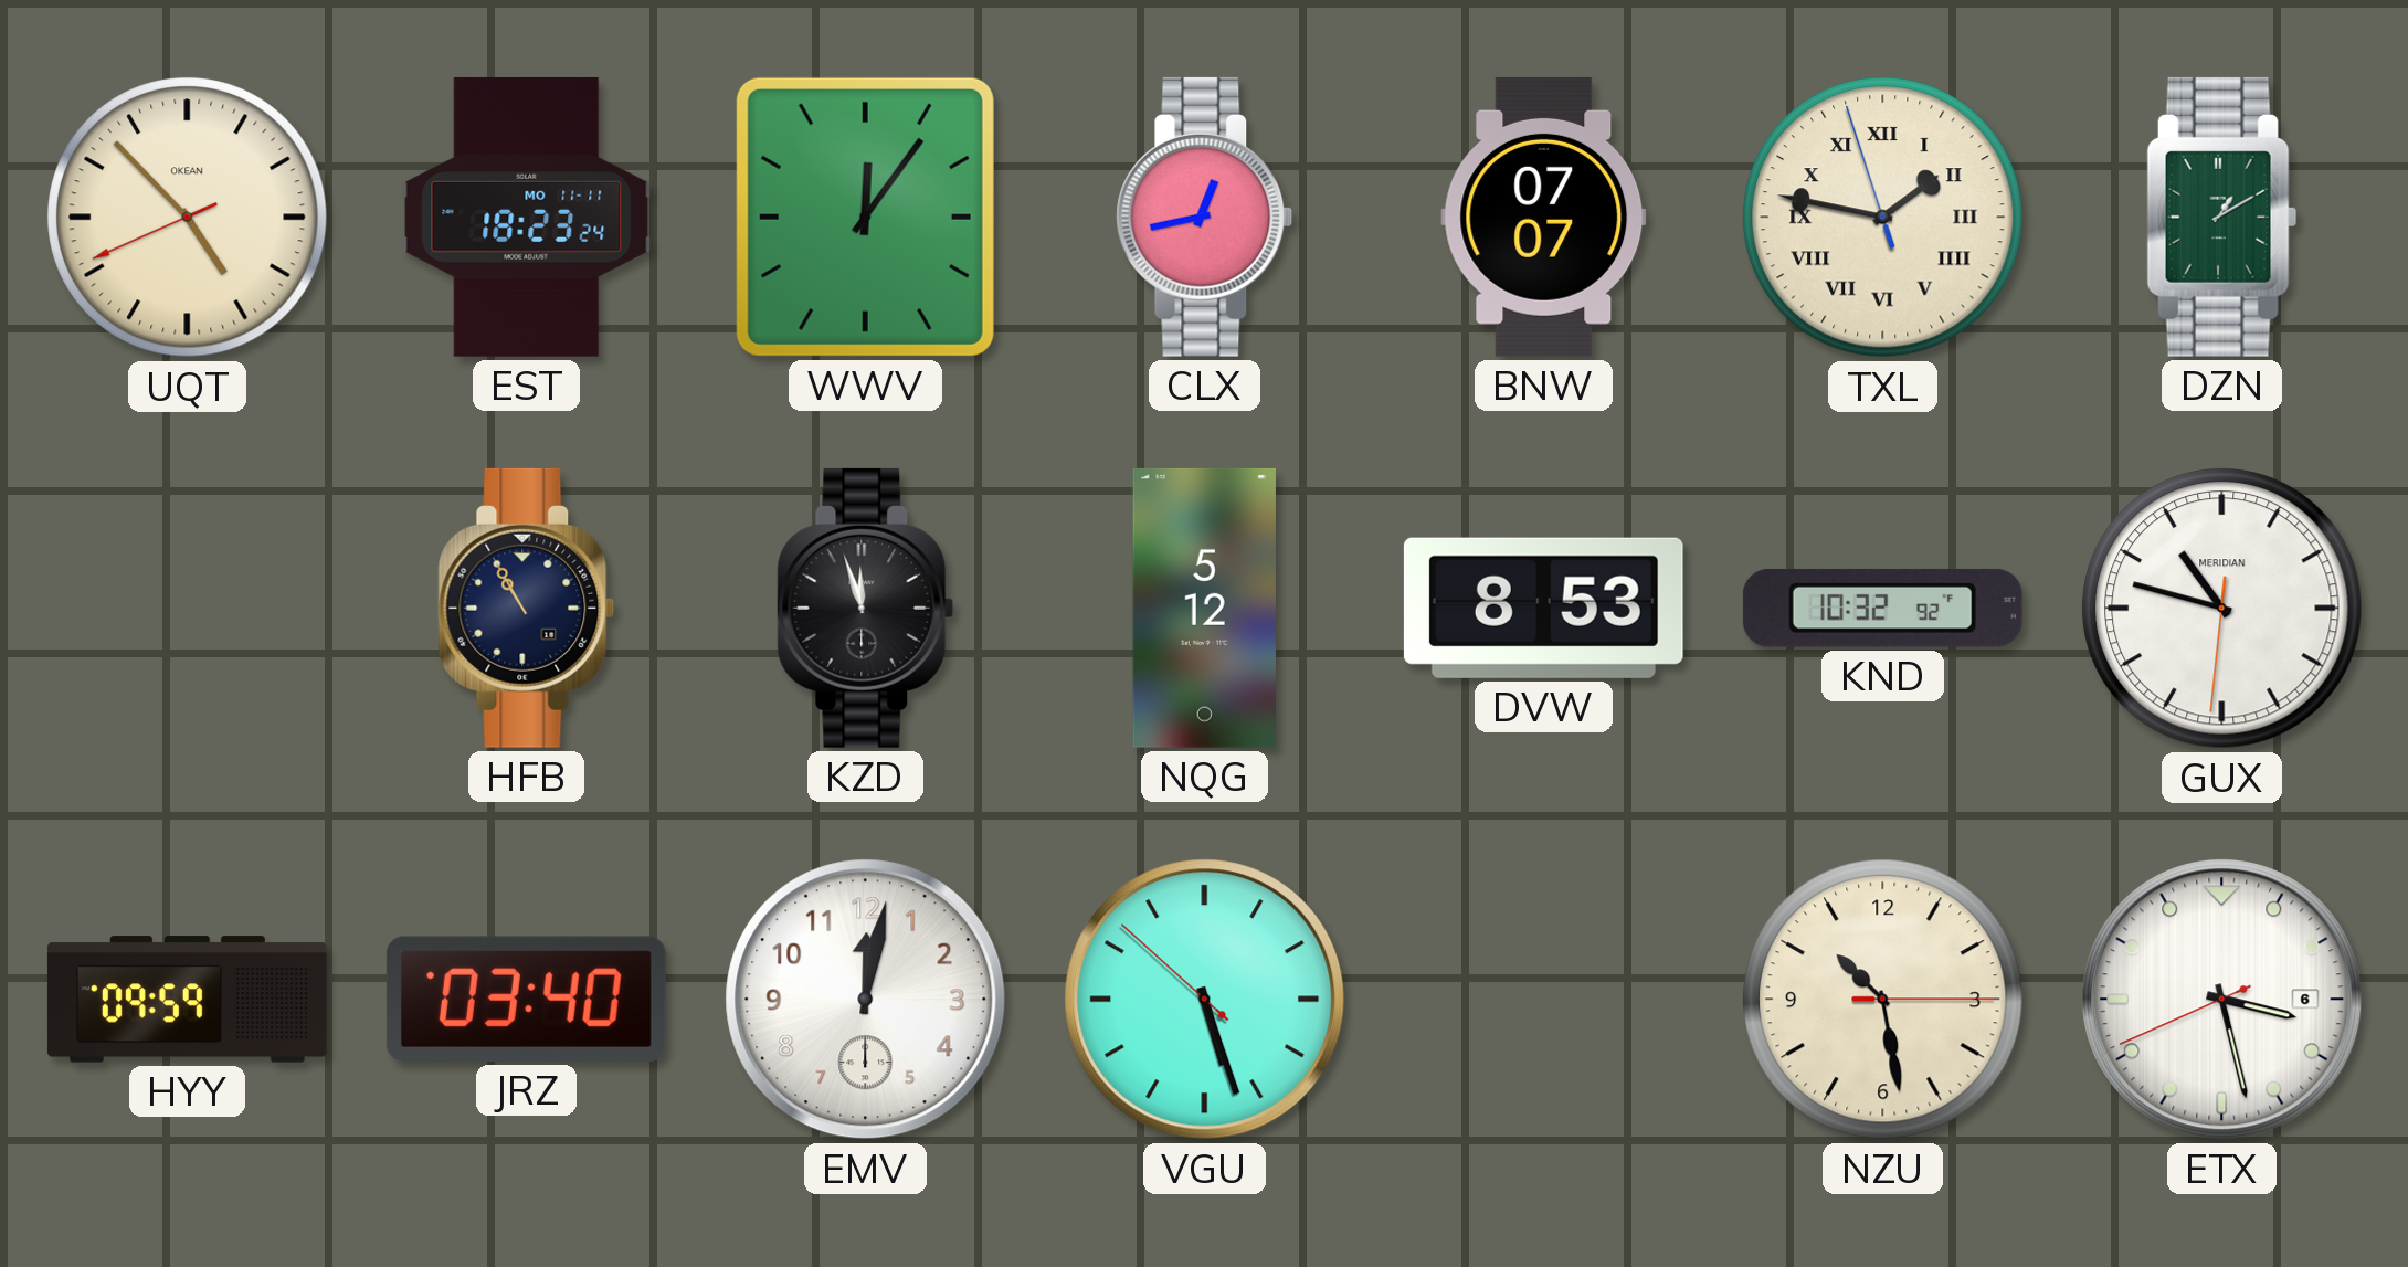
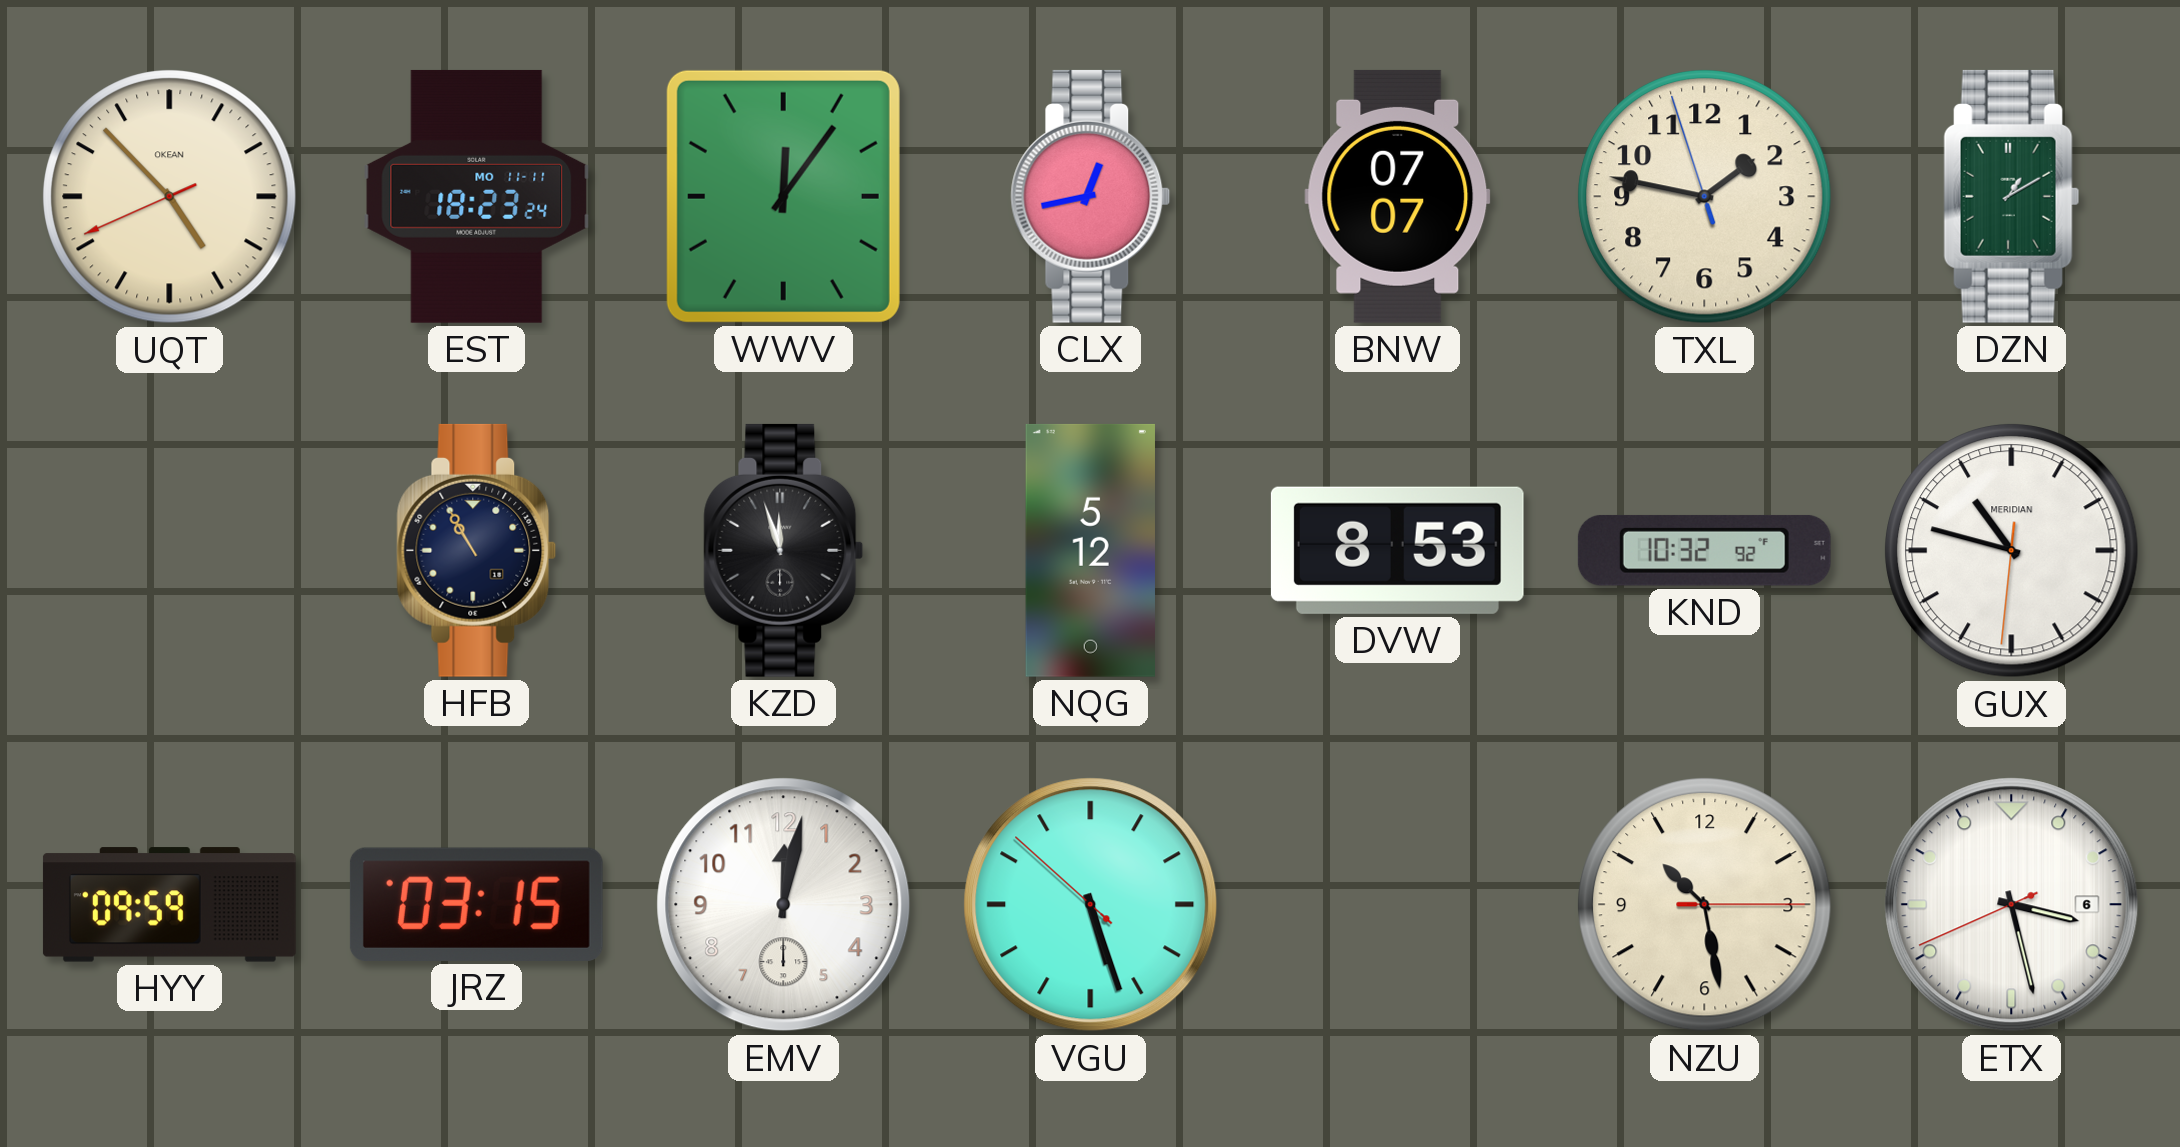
TXL numerals: Roman -> Arabic
JRZ: 03:40 -> 03:15
